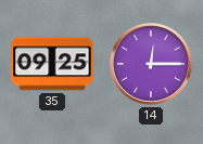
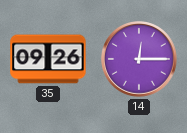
35: 09:25 -> 09:26
